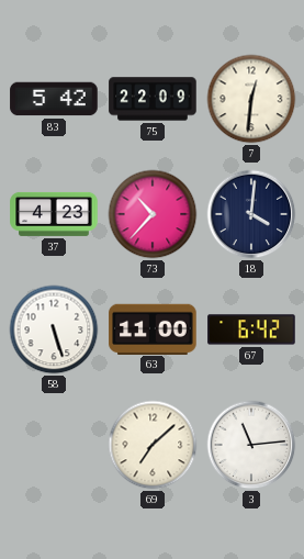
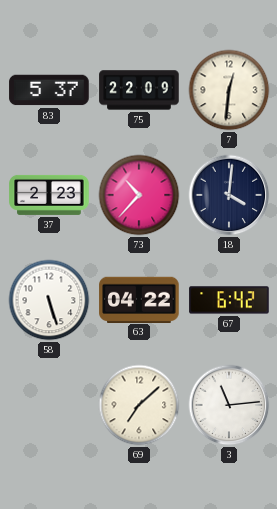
83: 5:42 -> 5:37
37: 4:23 -> 2:23
63: 11:00 -> 04:22
